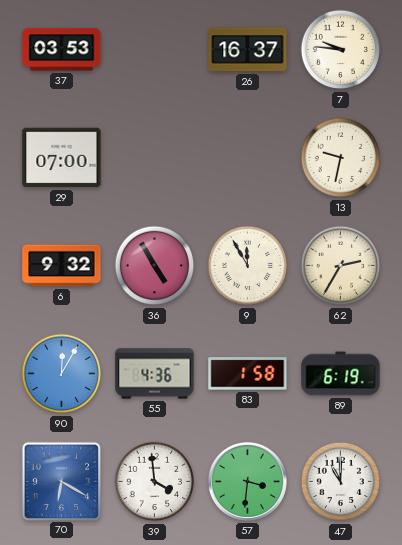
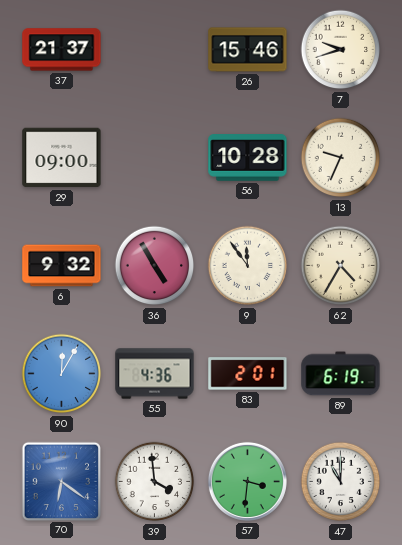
37: 03:53 -> 21:37
26: 16:37 -> 15:46
7: 9:46 -> 9:42
29: 07:00 -> 09:00
56: none -> 10:28
13: 9:32 -> 9:34
9: 11:55 -> 11:54
62: 2:35 -> 4:35
83: 1:58 -> 2:01
70: 6:20 -> 6:21
